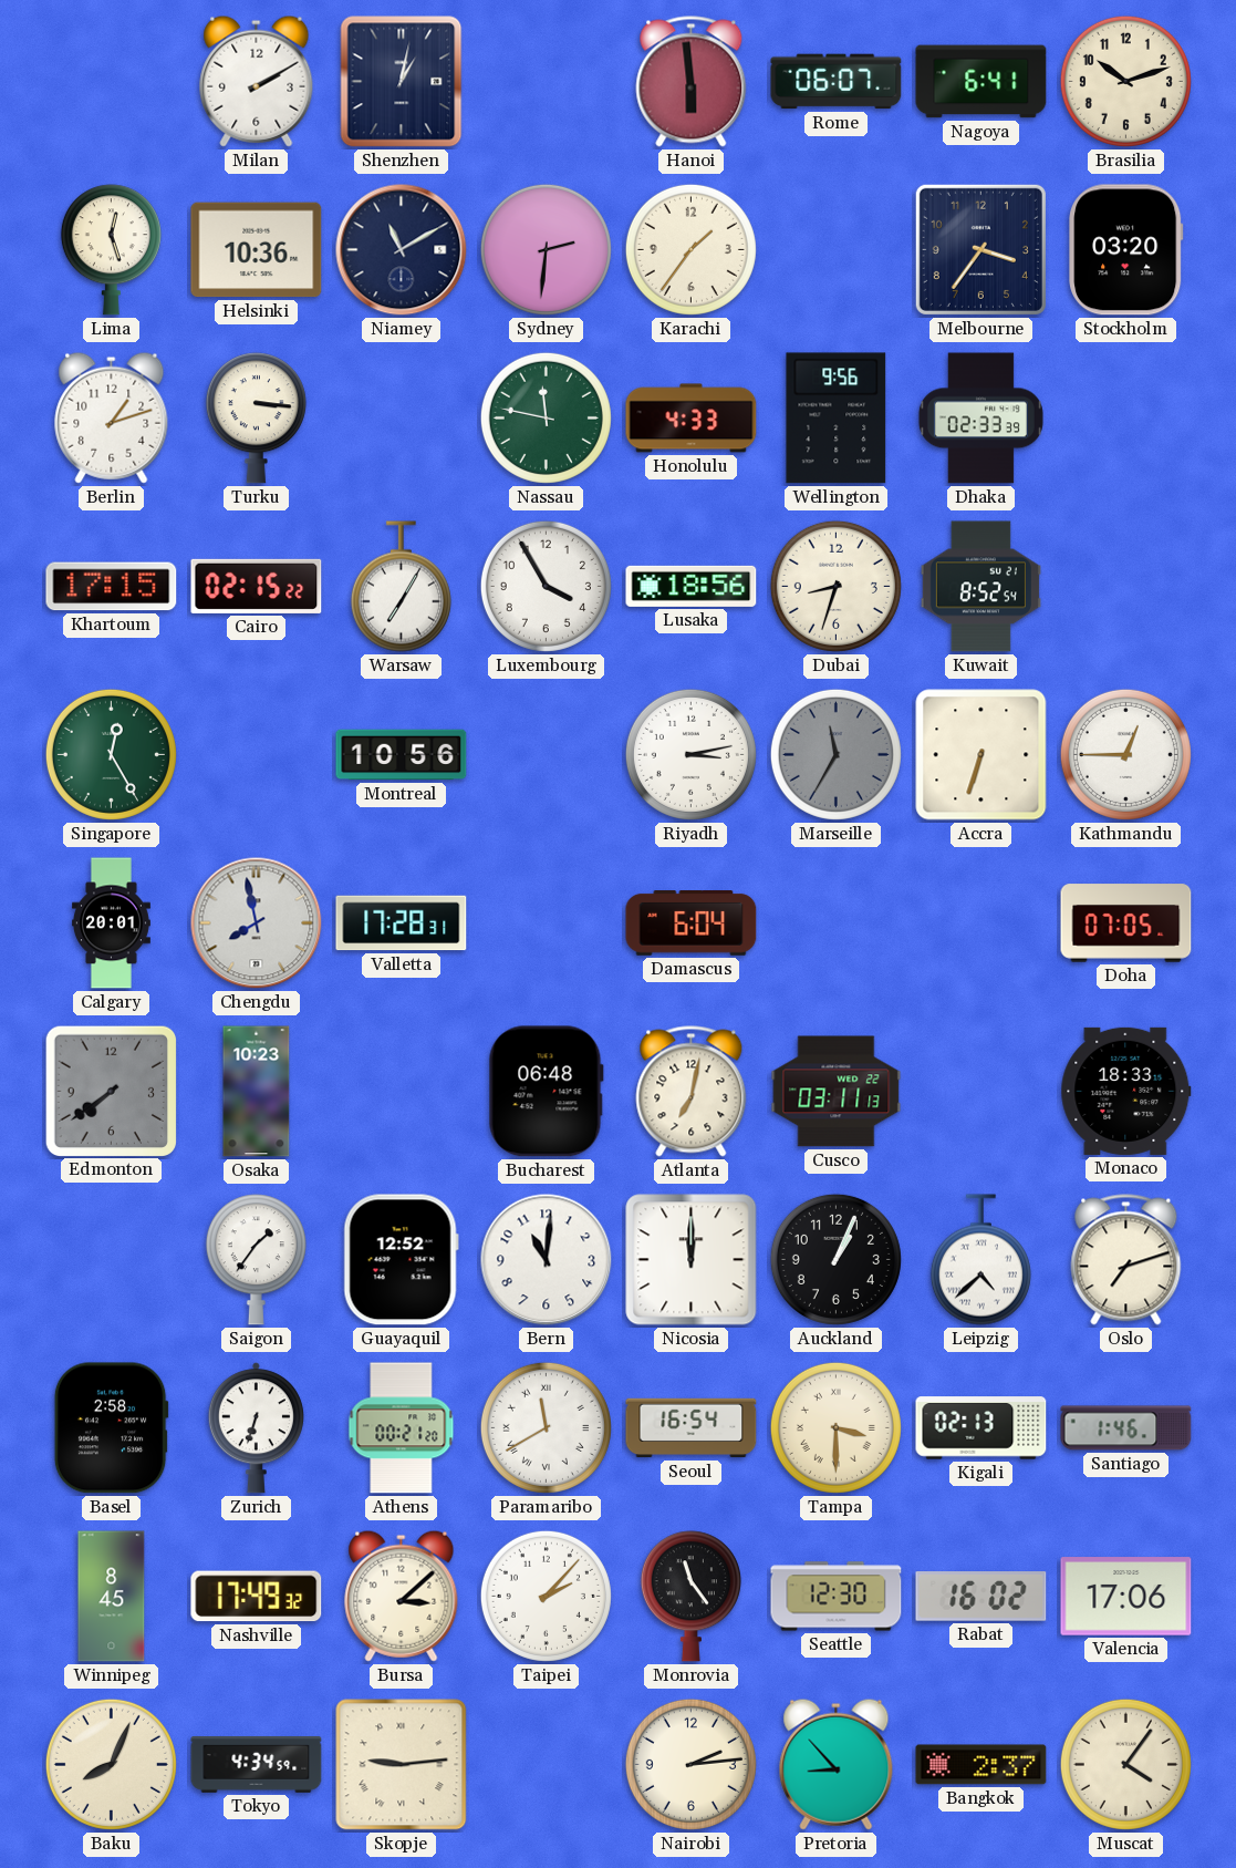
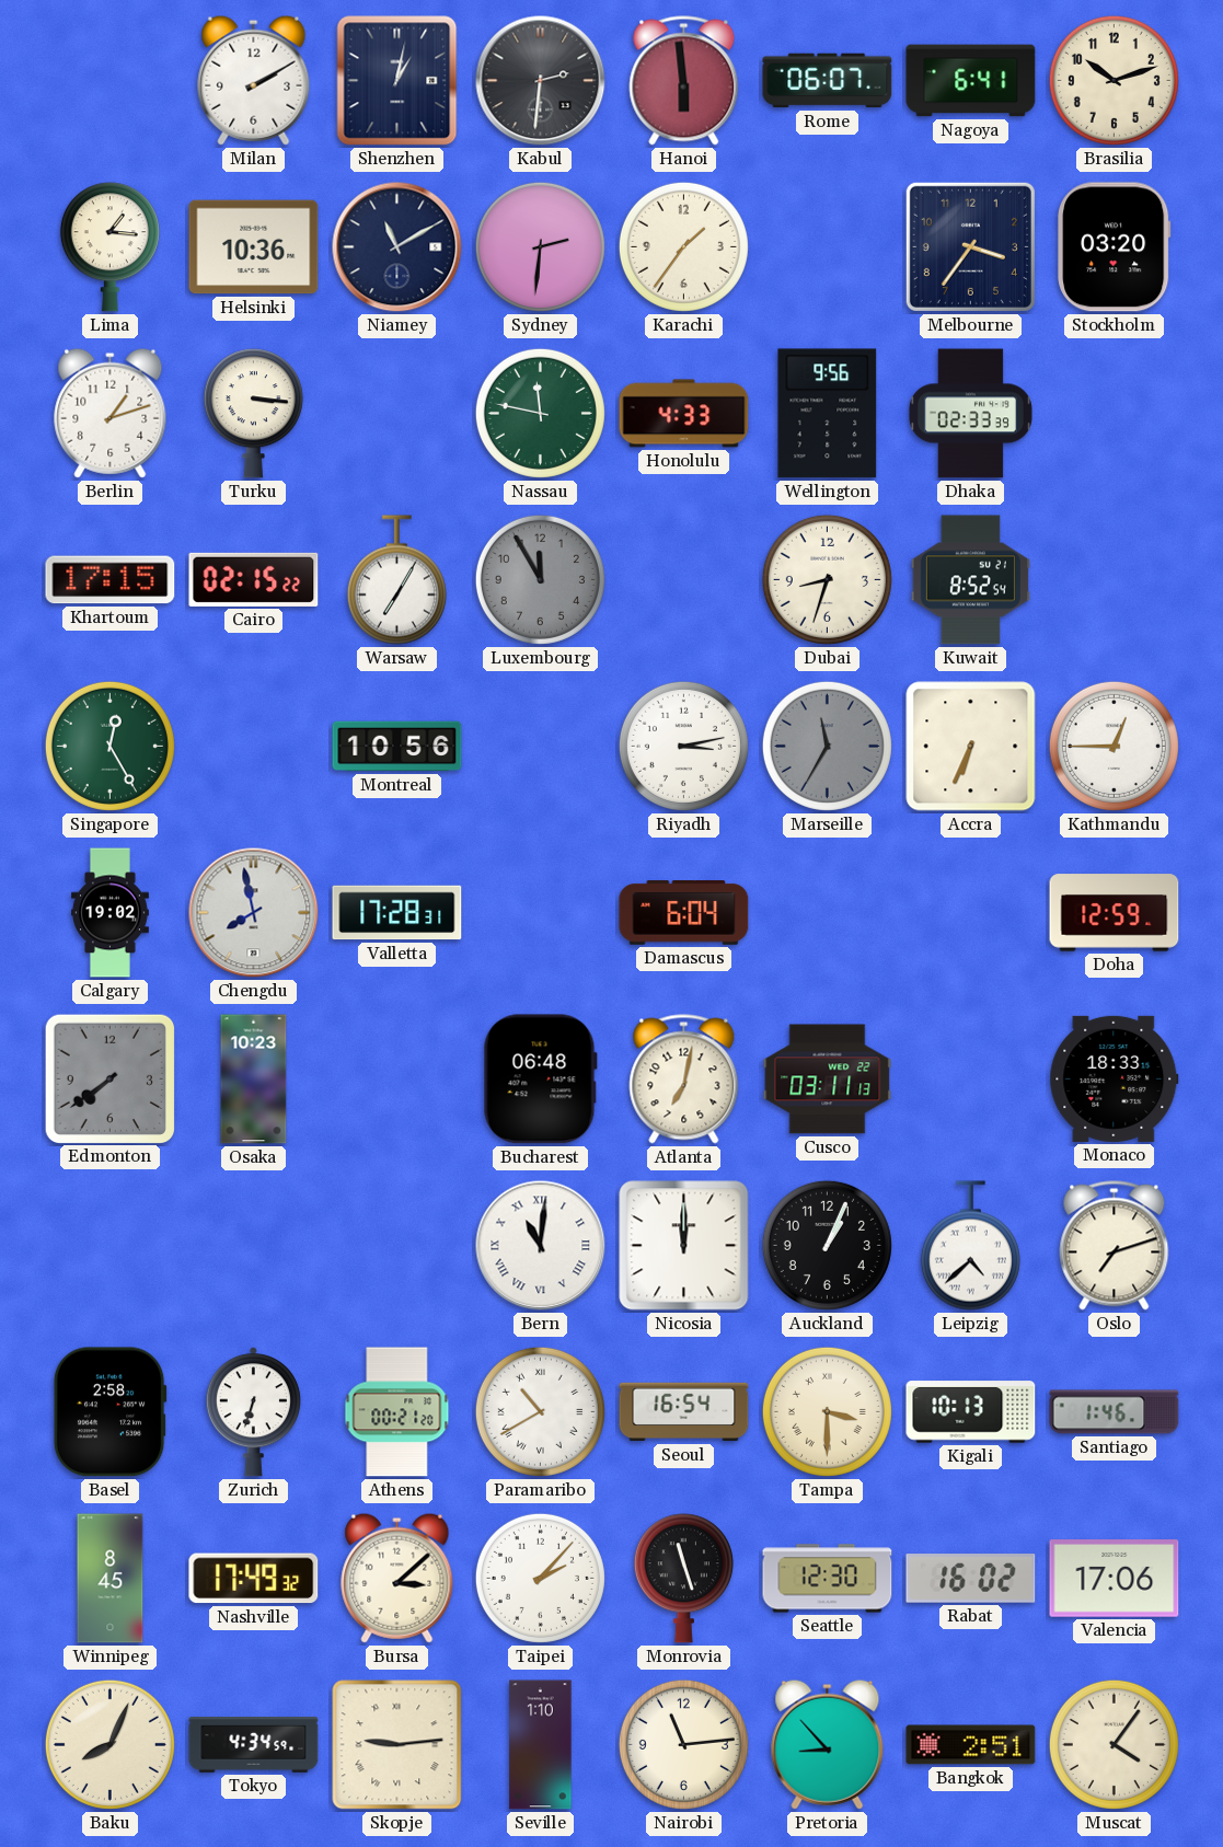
Kabul: none -> 2:31
Lima: 12:27 -> 1:16
Luxembourg: 3:55 -> 11:55
Luxembourg dial: white -> grey
Lusaka: 18:56 -> none
Accra: 6:33 -> 6:34
Calgary: 20:01 -> 19:02
Doha: 07:05 -> 12:59
Saigon: 1:36 -> none
Guayaquil: 12:52 -> none
Bern numerals: Arabic -> Roman
Paramaribo: 11:40 -> 10:40
Kigali: 02:13 -> 10:13
Monrovia: 11:24 -> 11:27
Seville: none -> 1:10
Nairobi: 2:14 -> 11:14
Bangkok: 2:37 -> 2:51
